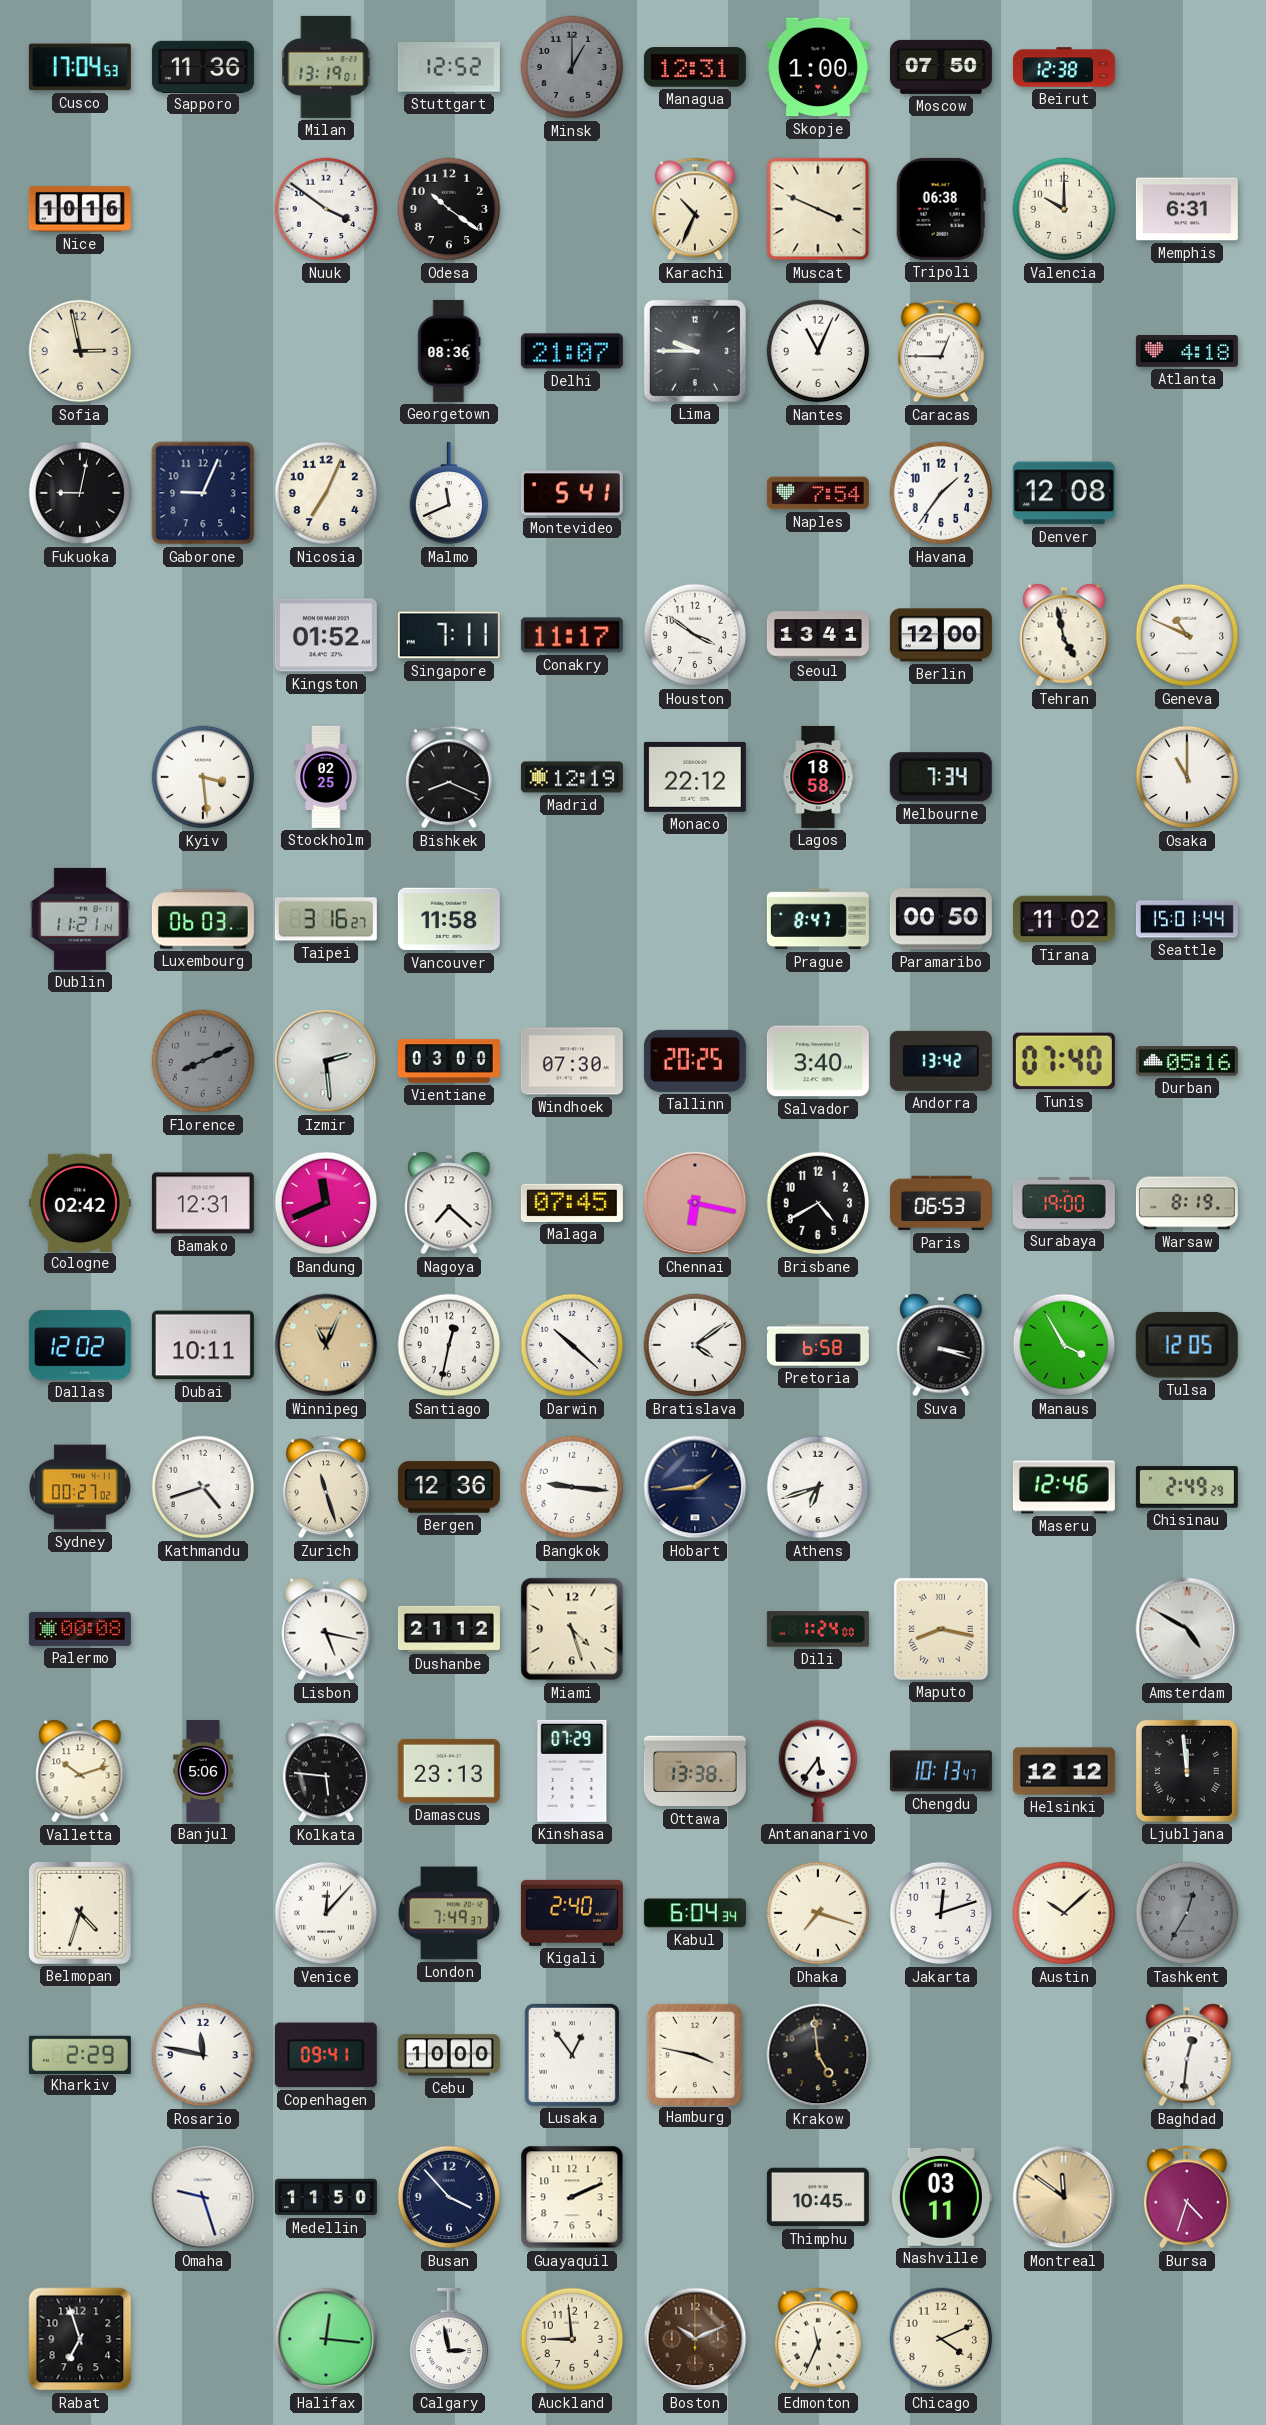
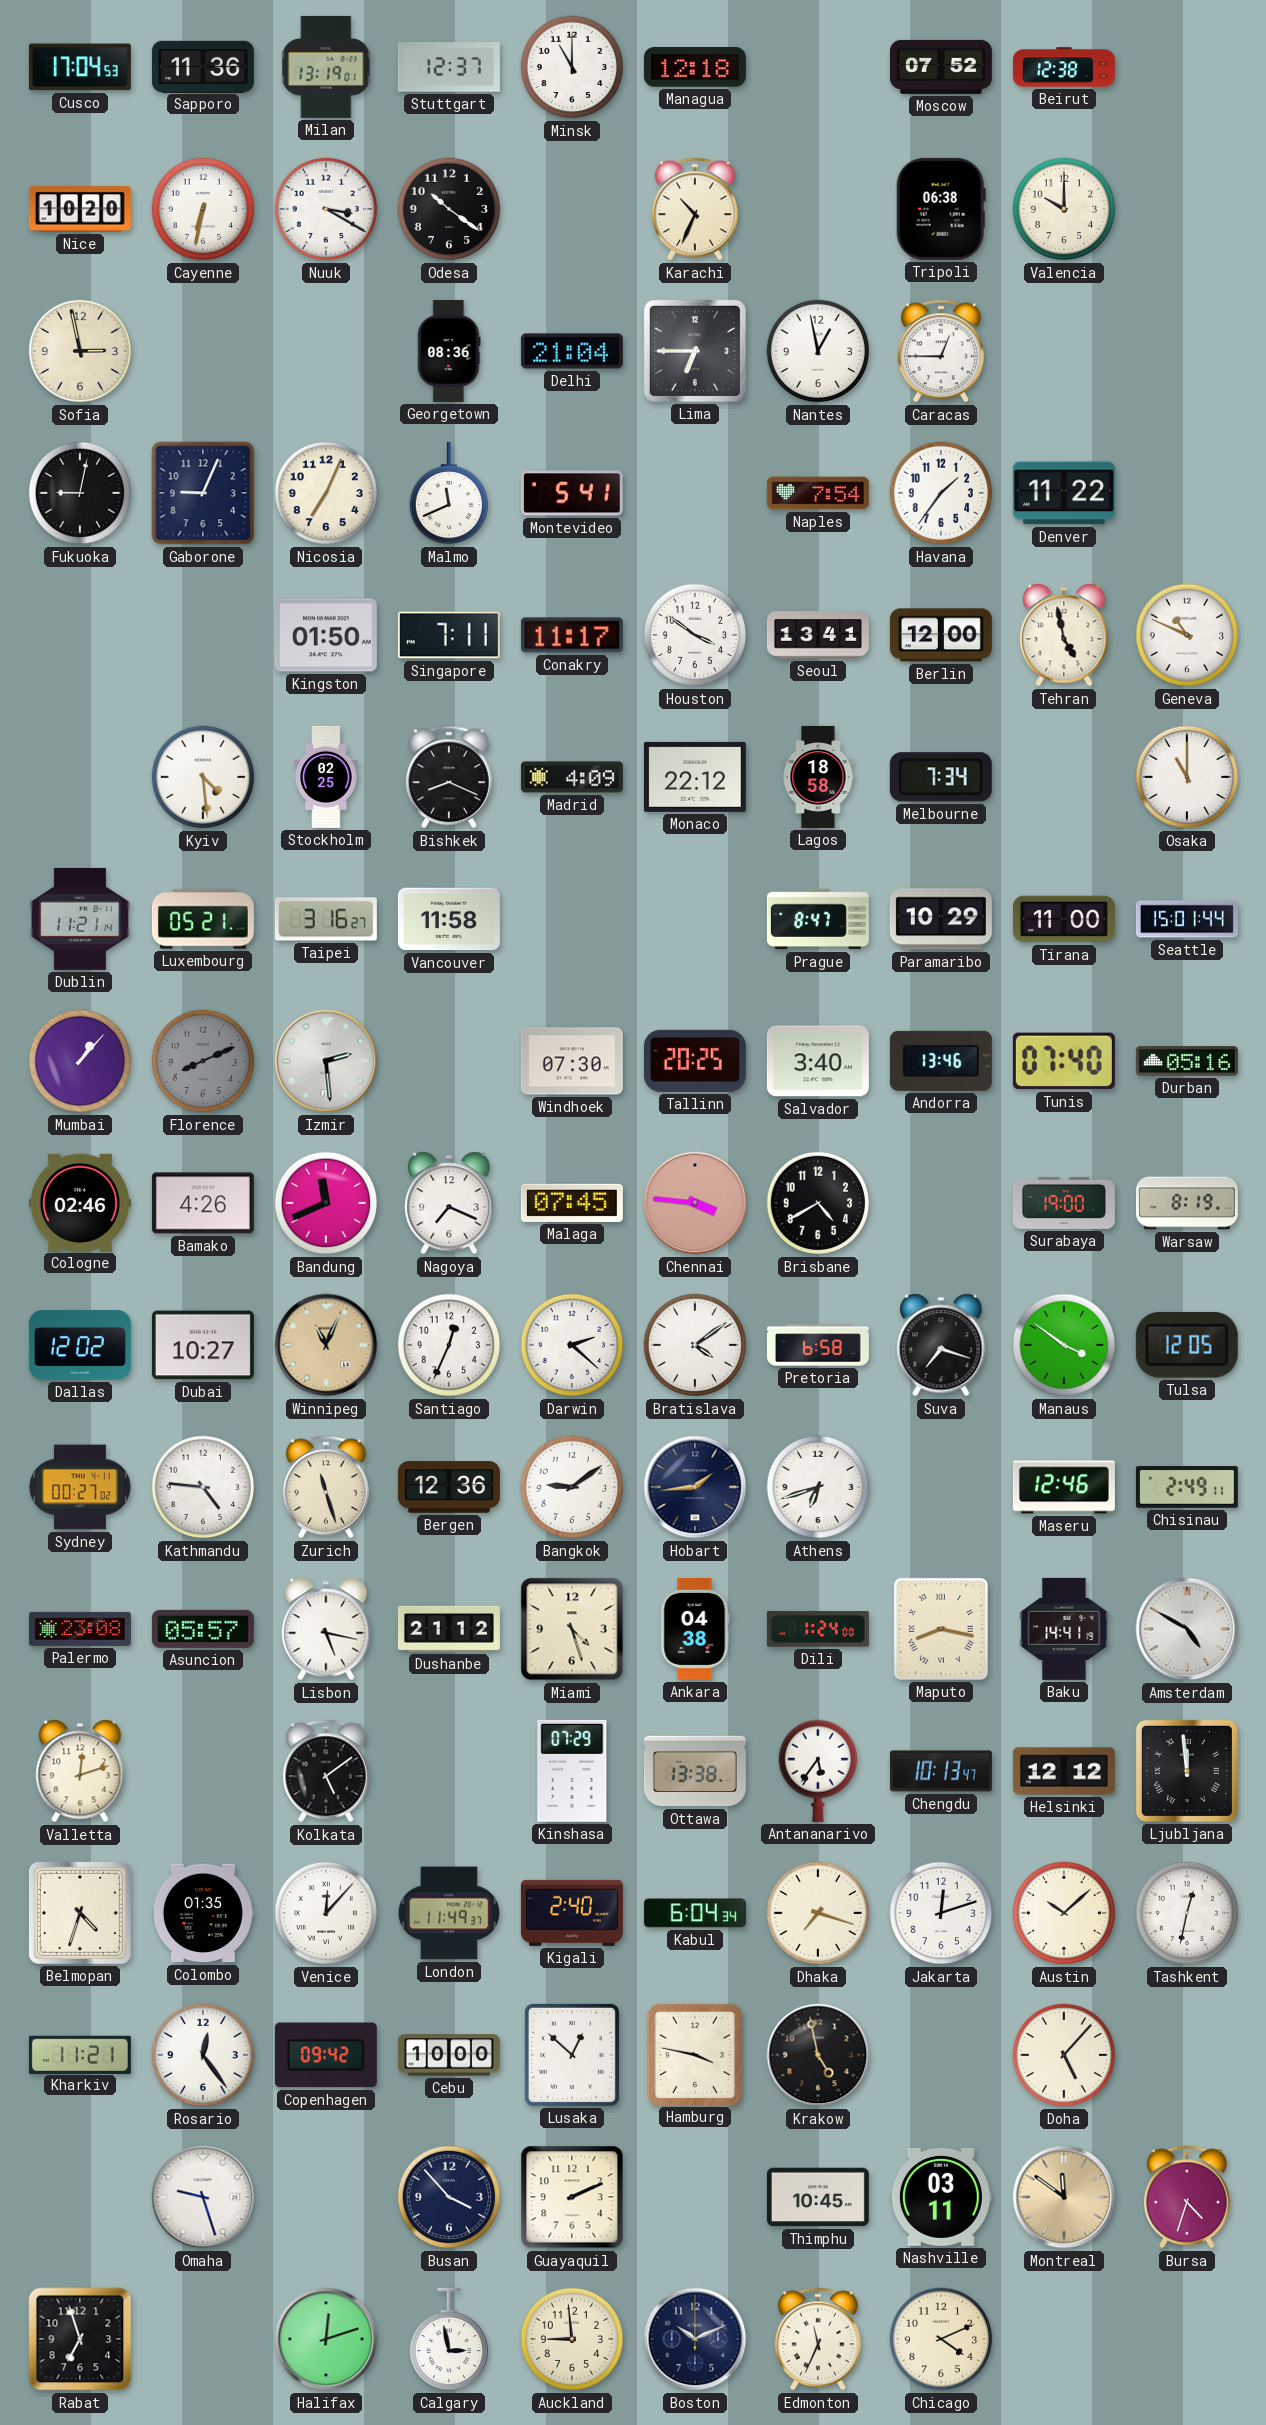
Stuttgart: 12:52 -> 12:37
Minsk: 1:00 -> 11:00
Minsk dial: grey -> white
Managua: 12:31 -> 12:18
Skopje: 1:00 -> none
Moscow: 07:50 -> 07:52
Nice: 10:16 -> 10:20
Cayenne: none -> 6:32
Nuuk: 3:51 -> 3:20
Muscat: 3:49 -> none
Memphis: 6:31 -> none
Delhi: 21:07 -> 21:04
Lima: 9:45 -> 6:45
Nantes: 11:04 -> 12:58
Atlanta: 4:18 -> none
Denver: 12:08 -> 11:22
Kingston: 01:52 -> 01:50
Kyiv: 3:29 -> 4:29
Madrid: 12:19 -> 4:09
Luxembourg: 06:03 -> 05:21
Paramaribo: 00:50 -> 10:29
Tirana: 11:02 -> 11:00
Mumbai: none -> 1:07
Vientiane: 03:00 -> none
Andorra: 13:42 -> 13:46
Cologne: 02:42 -> 02:46
Bamako: 12:31 -> 4:26
Nagoya: 7:22 -> 7:19
Chennai: 6:17 -> 3:46
Paris: 06:53 -> none
Dubai: 10:11 -> 10:27
Santiago: 12:32 -> 12:34
Darwin: 10:22 -> 2:22
Suva: 3:18 -> 7:18
Manaus: 3:55 -> 3:51
Kathmandu: 4:42 -> 4:46
Bangkok: 9:16 -> 9:09
Chisinau: 2:49:29 -> 2:49:11
Palermo: 00:08 -> 23:08
Asuncion: none -> 05:57
Ankara: none -> 04:38
Baku: none -> 14:41
Valletta: 10:12 -> 12:12
Banjul: 5:06 -> none
Kolkata: 5:46 -> 5:09
Damascus: 23:13 -> none
Colombo: none -> 01:35
London: 7:49 -> 11:49
Tashkent: 12:35 -> 12:32
Tashkent dial: grey -> white
Kharkiv: 2:29 -> 11:21
Rosario: 11:47 -> 12:24
Copenhagen: 09:41 -> 09:42
Lusaka: 12:54 -> 12:52
Krakow: 4:59 -> 4:58
Doha: none -> 5:07
Baghdad: 12:31 -> none
Medellin: 11:50 -> none
Halifax: 12:16 -> 12:12
Boston dial: brown -> navy
